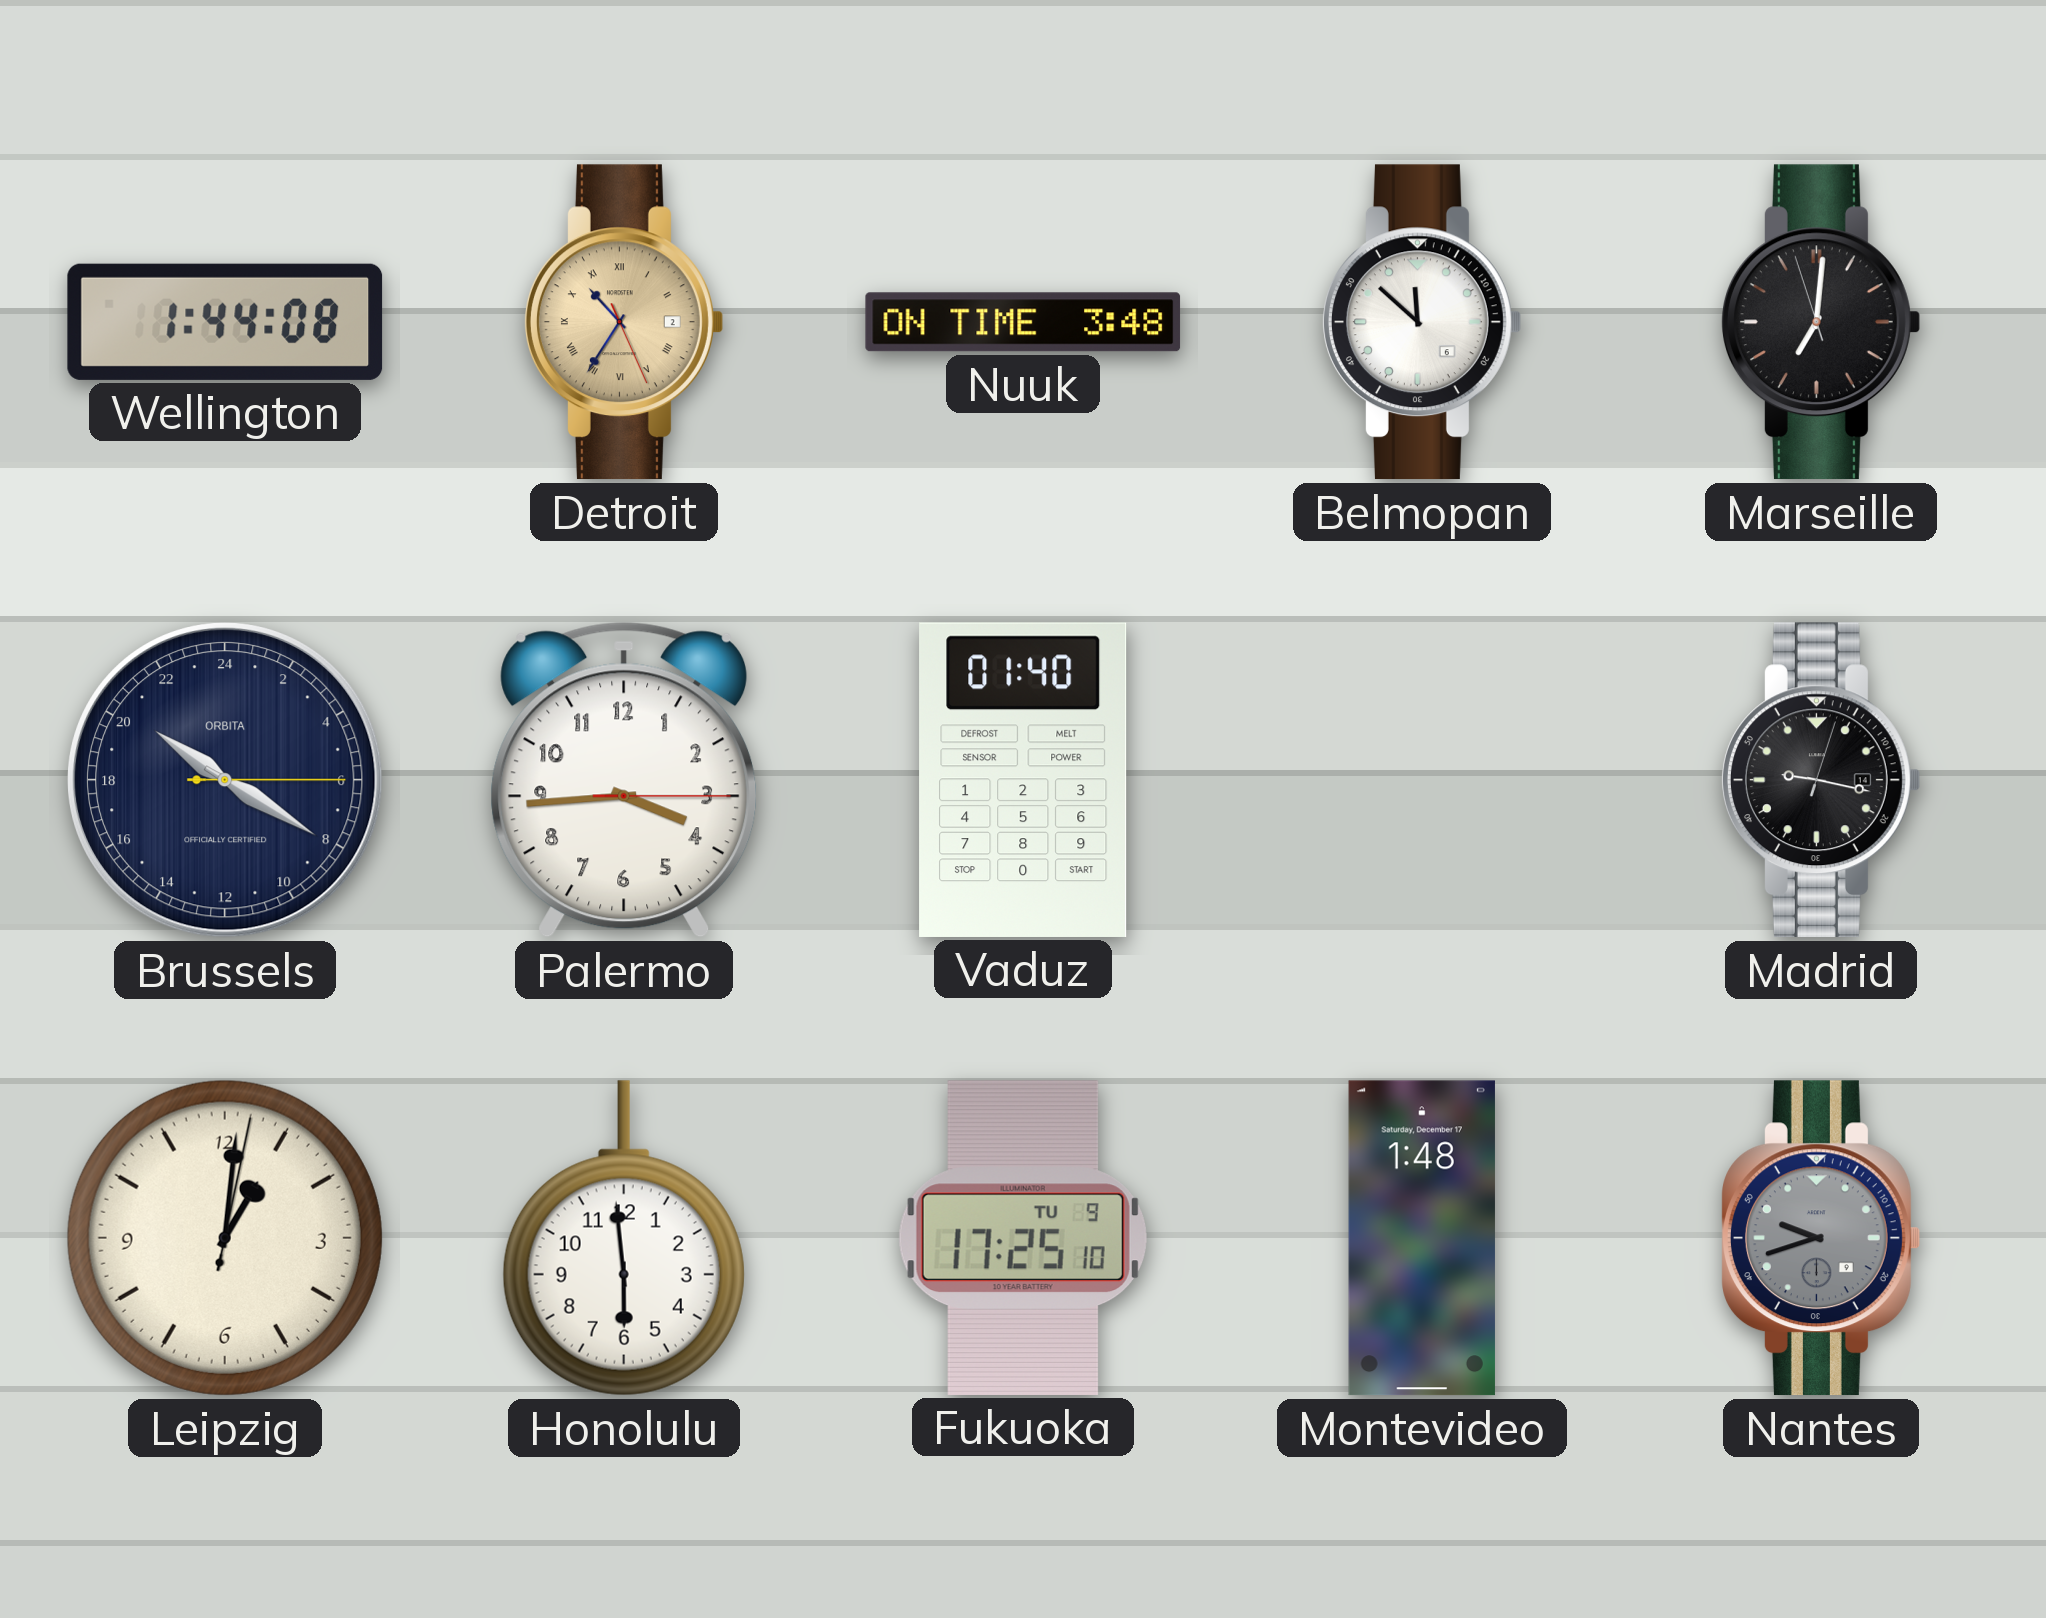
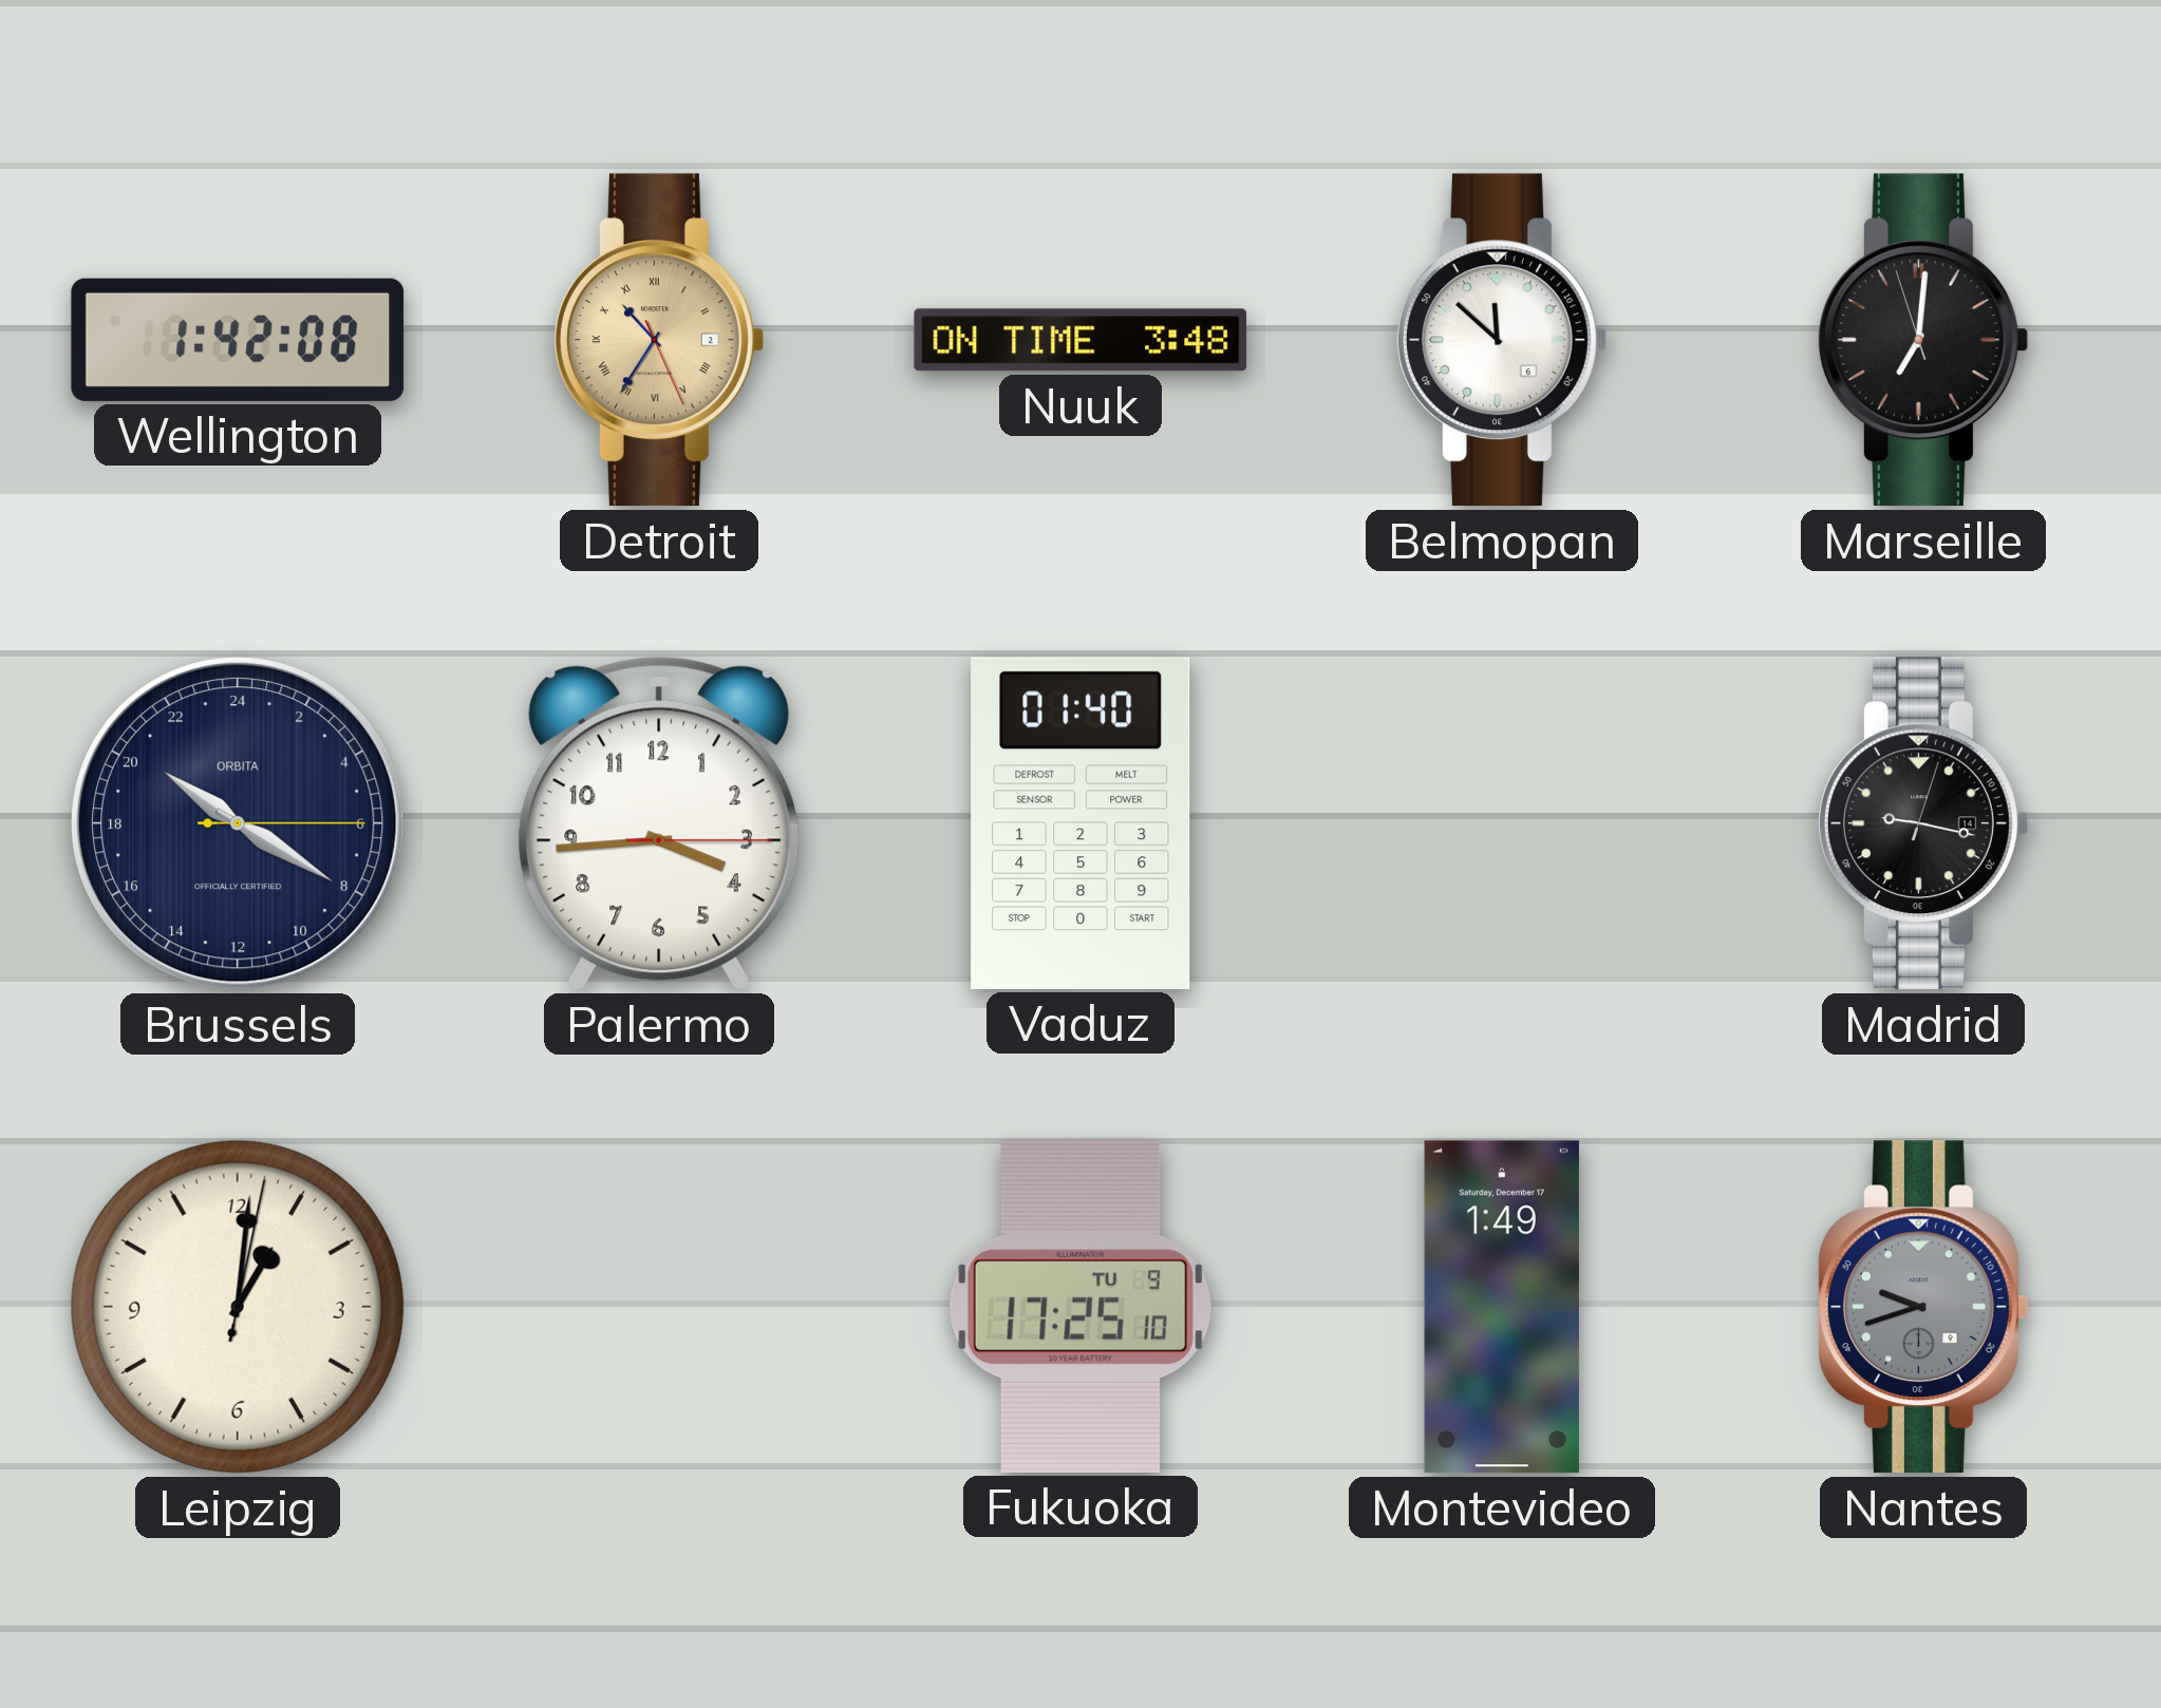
Wellington: 1:44 -> 1:42
Honolulu: 5:59 -> none
Montevideo: 1:48 -> 1:49
